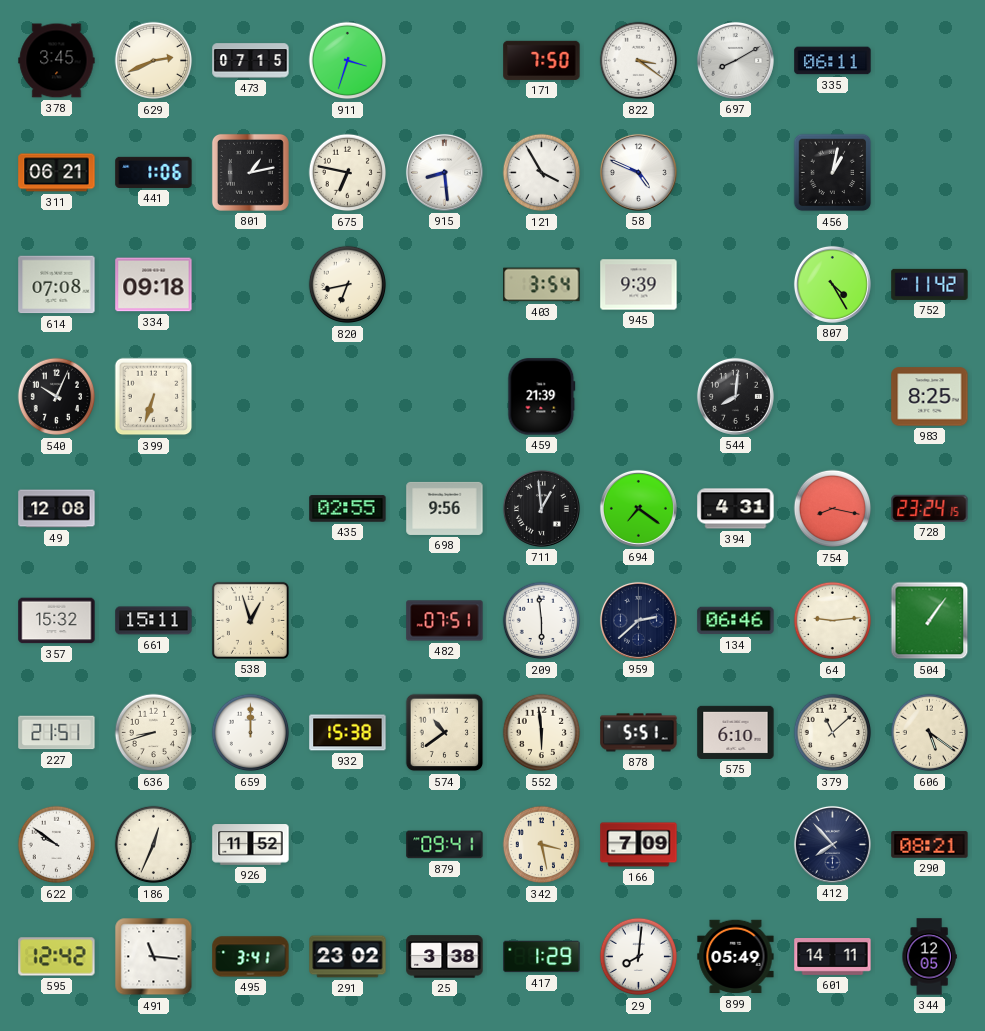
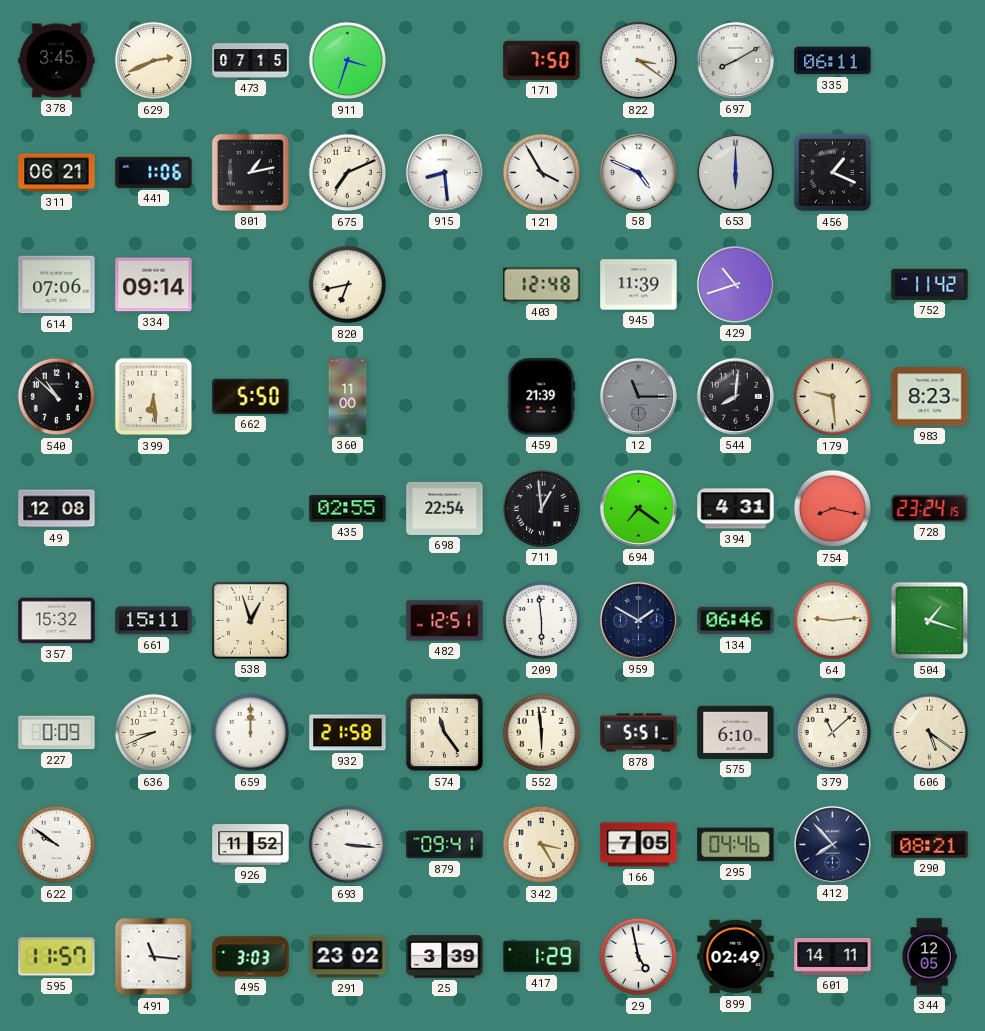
675: 6:47 -> 7:11
653: none -> 6:00
456: 1:02 -> 1:19
614: 07:08 -> 07:06
334: 09:18 -> 09:14
403: 3:54 -> 12:48
945: 9:39 -> 11:39
429: none -> 10:42
807: 4:25 -> none
540: 10:04 -> 10:52
399: 6:33 -> 6:29
662: none -> 5:50
360: none -> 11:00
12: none -> 11:15
179: none -> 9:29
983: 8:25 -> 8:23
698: 9:56 -> 22:54
482: 07:51 -> 12:51
959: 2:38 -> 1:50
504: 1:06 -> 1:18
227: 21:51 -> 0:09
636: 8:42 -> 8:41
932: 15:38 -> 21:58
574: 10:39 -> 11:24
186: 12:34 -> none
693: none -> 3:16
342: 3:28 -> 3:25
166: 7:09 -> 7:05
295: none -> 04:46
595: 12:42 -> 11:57
495: 3:41 -> 3:03
25: 3:38 -> 3:39
29: 8:01 -> 4:58
899: 05:49 -> 02:49
